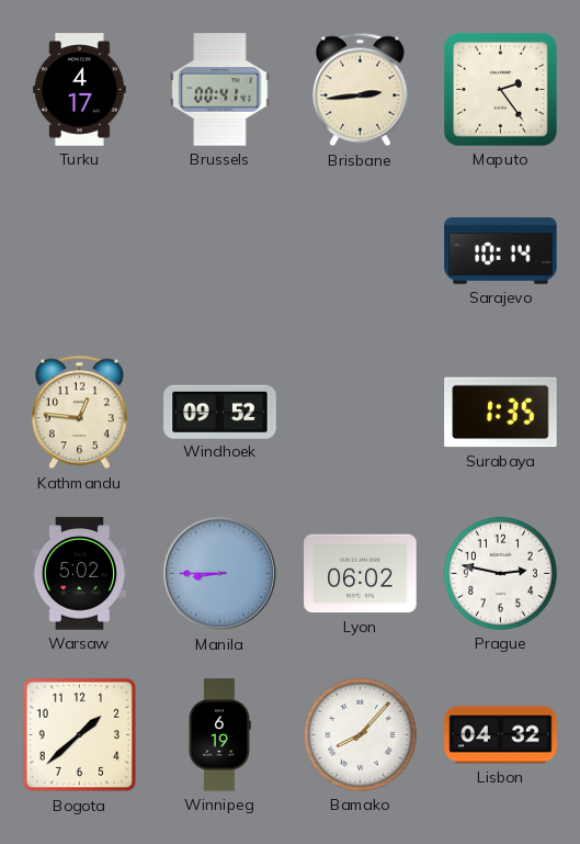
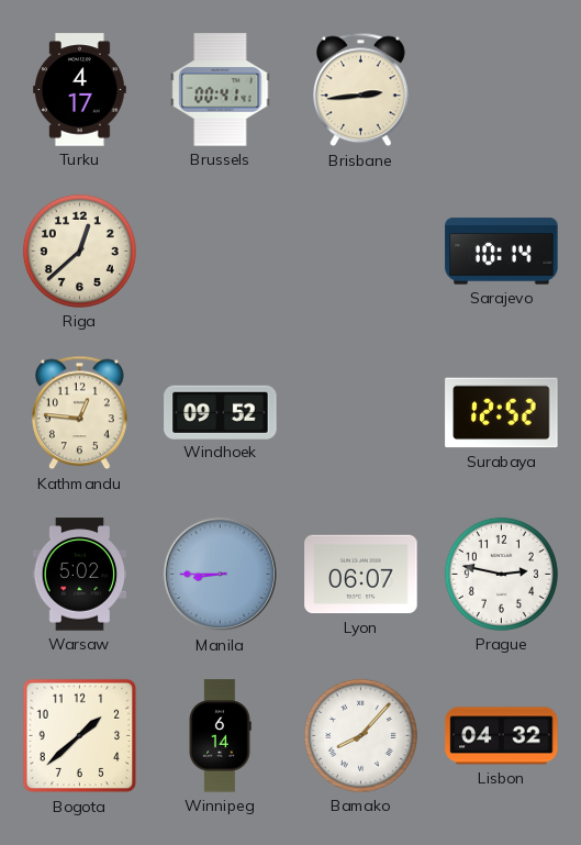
Maputo: 2:24 -> none
Riga: none -> 12:38
Surabaya: 1:35 -> 12:52
Lyon: 06:02 -> 06:07
Winnipeg: 6:19 -> 6:14
